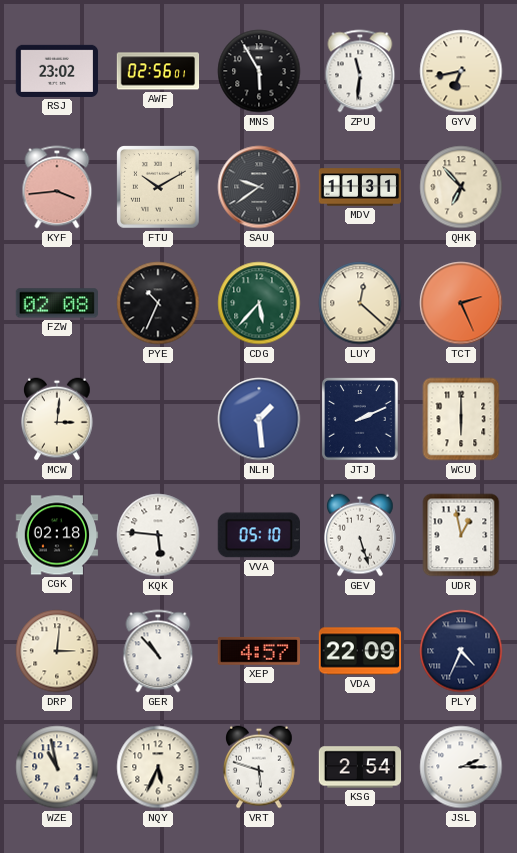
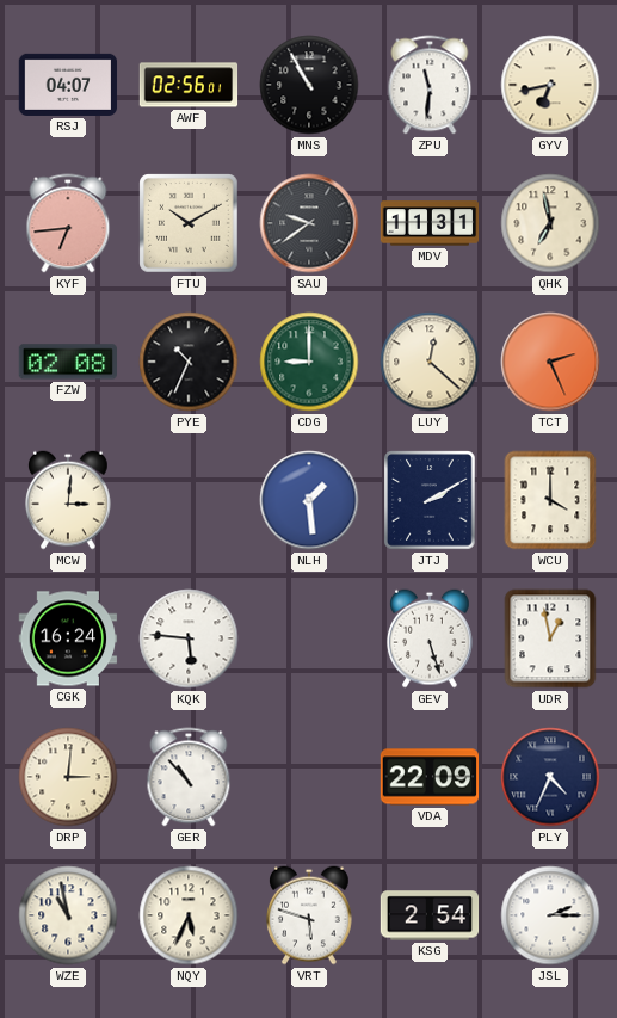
RSJ: 23:02 -> 04:07
MNS: 5:55 -> 10:55
KYF: 3:44 -> 6:44
QHK: 6:53 -> 6:58
CDG: 5:37 -> 9:00
JTJ: 2:11 -> 2:10
WCU: 6:00 -> 4:00
CGK: 02:18 -> 16:24
VVA: 05:10 -> none
XEP: 4:57 -> none
